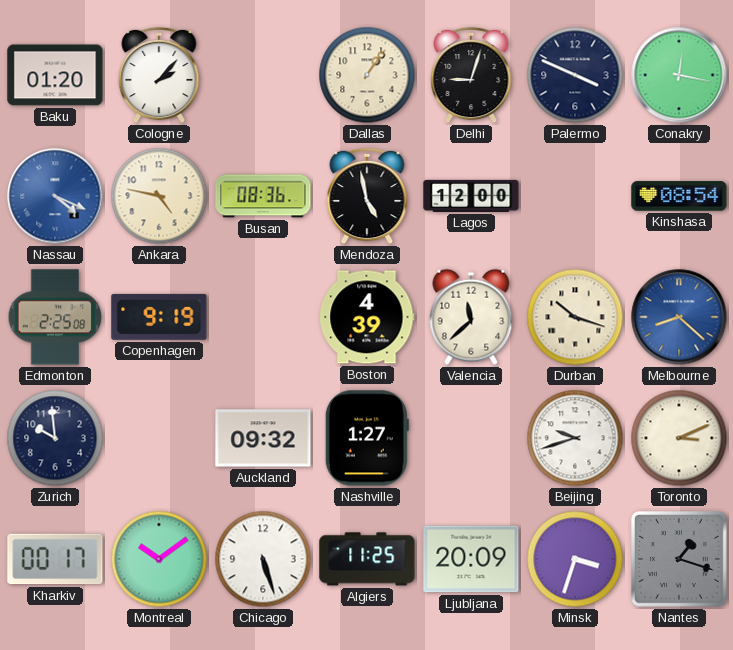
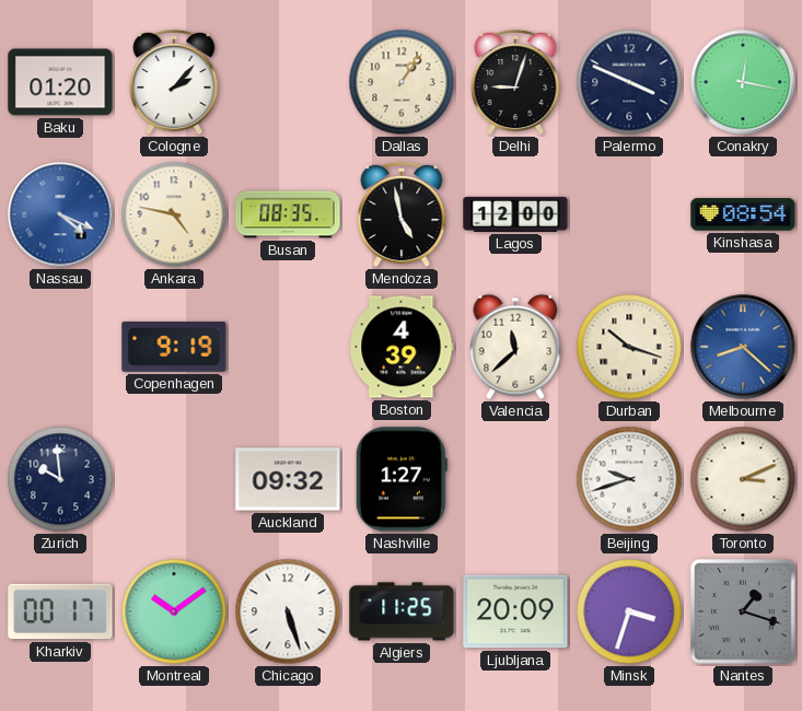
Busan: 08:36 -> 08:35
Edmonton: 2:25 -> none
